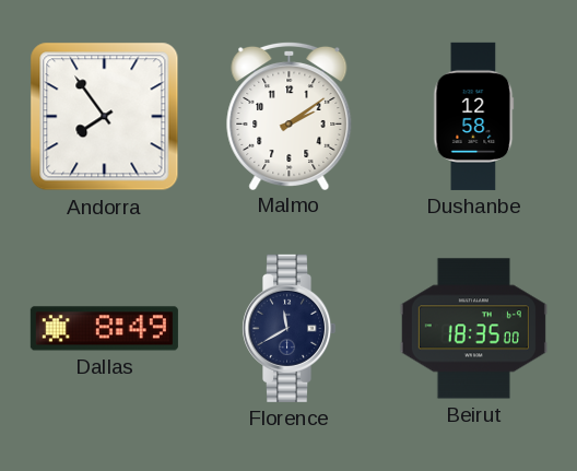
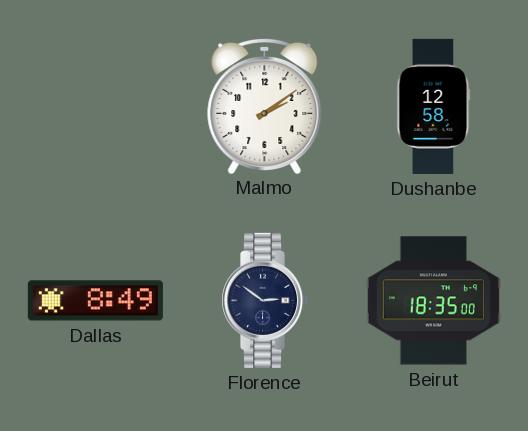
Andorra: 7:54 -> none
Florence: 11:40 -> 2:51
